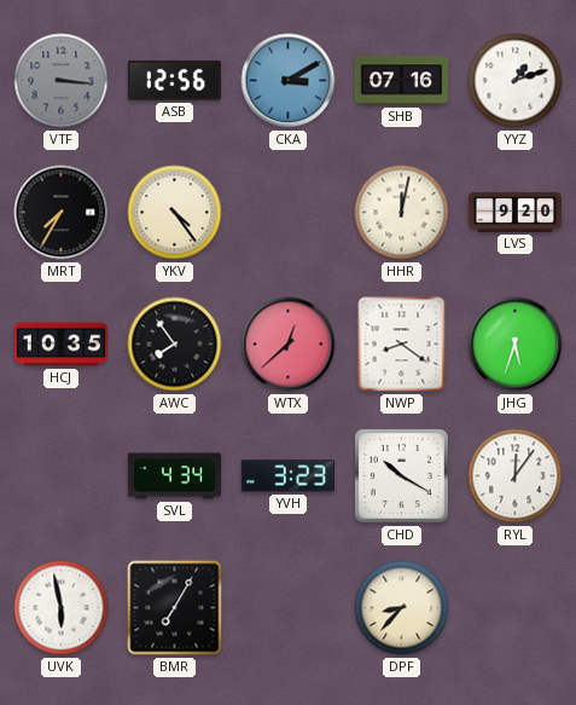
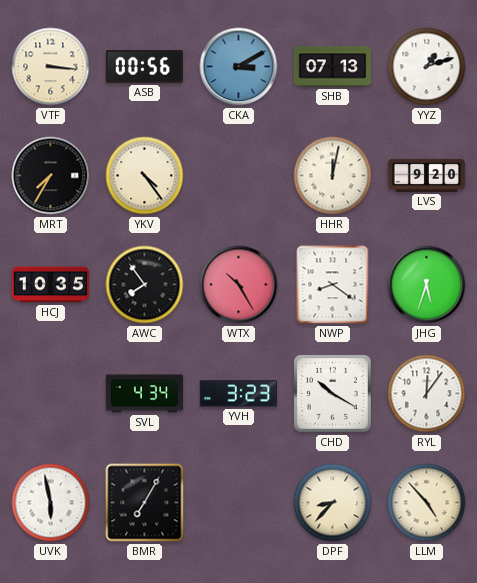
VTF dial: grey -> cream
ASB: 12:56 -> 00:56
SHB: 07:16 -> 07:13
WTX: 12:38 -> 10:25
LLM: none -> 4:53
